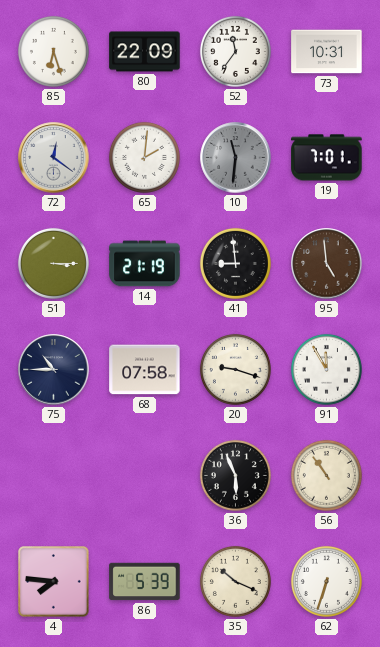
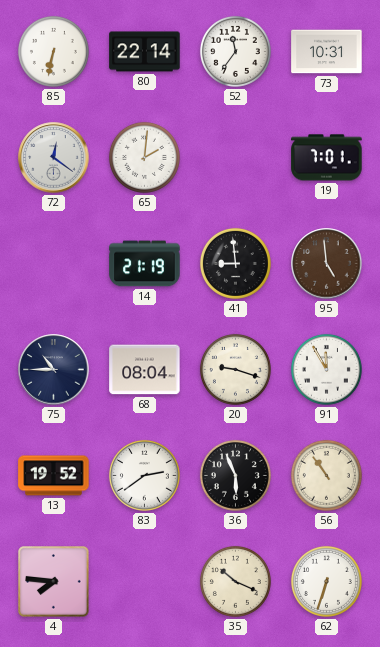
85: 6:27 -> 6:32
80: 22:09 -> 22:14
10: 11:31 -> none
51: 3:15 -> none
68: 07:58 -> 08:04
13: none -> 19:52
83: none -> 2:39
86: 5:39 -> none
